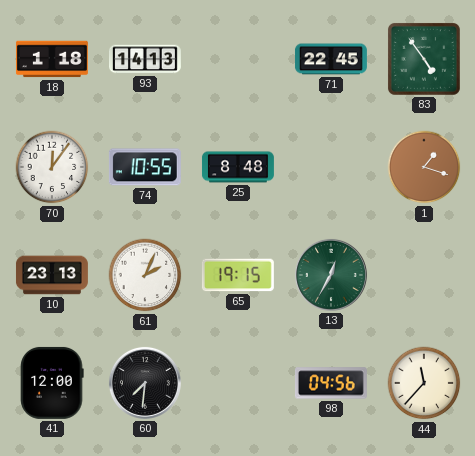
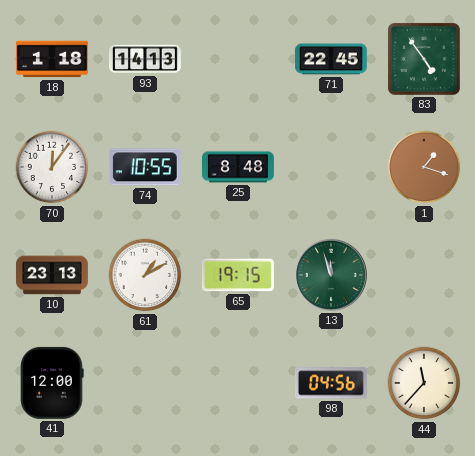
61: 2:04 -> 1:10
13: 12:35 -> 11:57
60: 7:31 -> none
